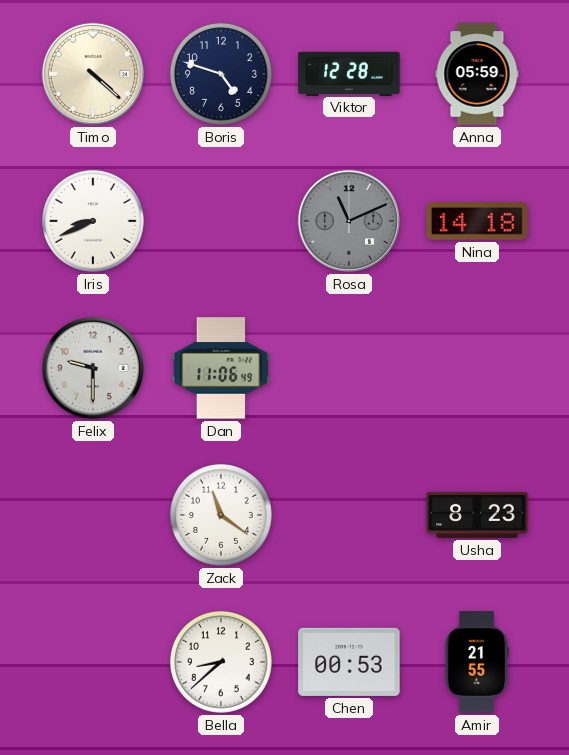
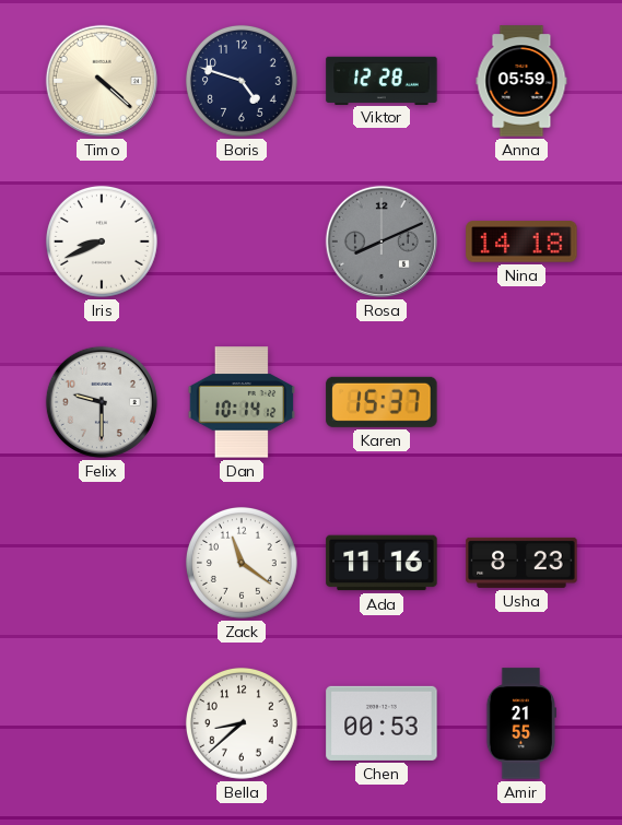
Rosa: 11:11 -> 8:11
Dan: 11:06 -> 10:14
Karen: none -> 15:37
Ada: none -> 11:16
